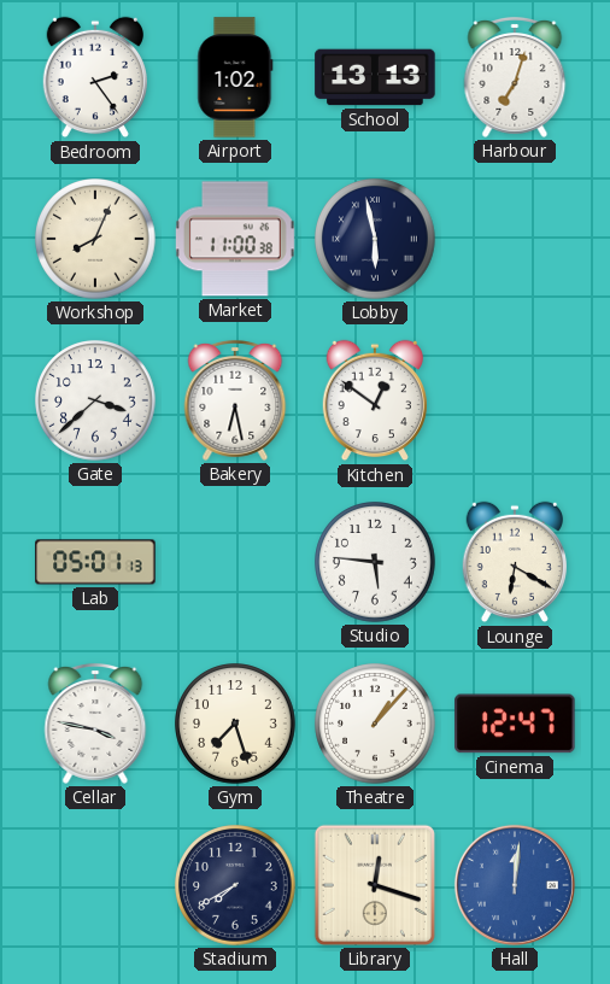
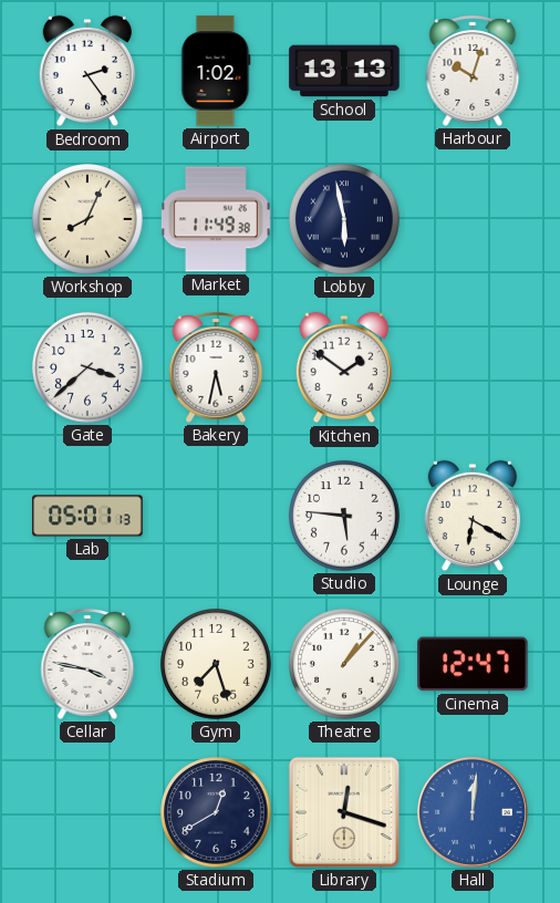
Harbour: 7:03 -> 10:03
Market: 11:00 -> 11:49
Bakery: 6:28 -> 5:32
Kitchen: 12:51 -> 1:51
Stadium: 7:40 -> 12:40
